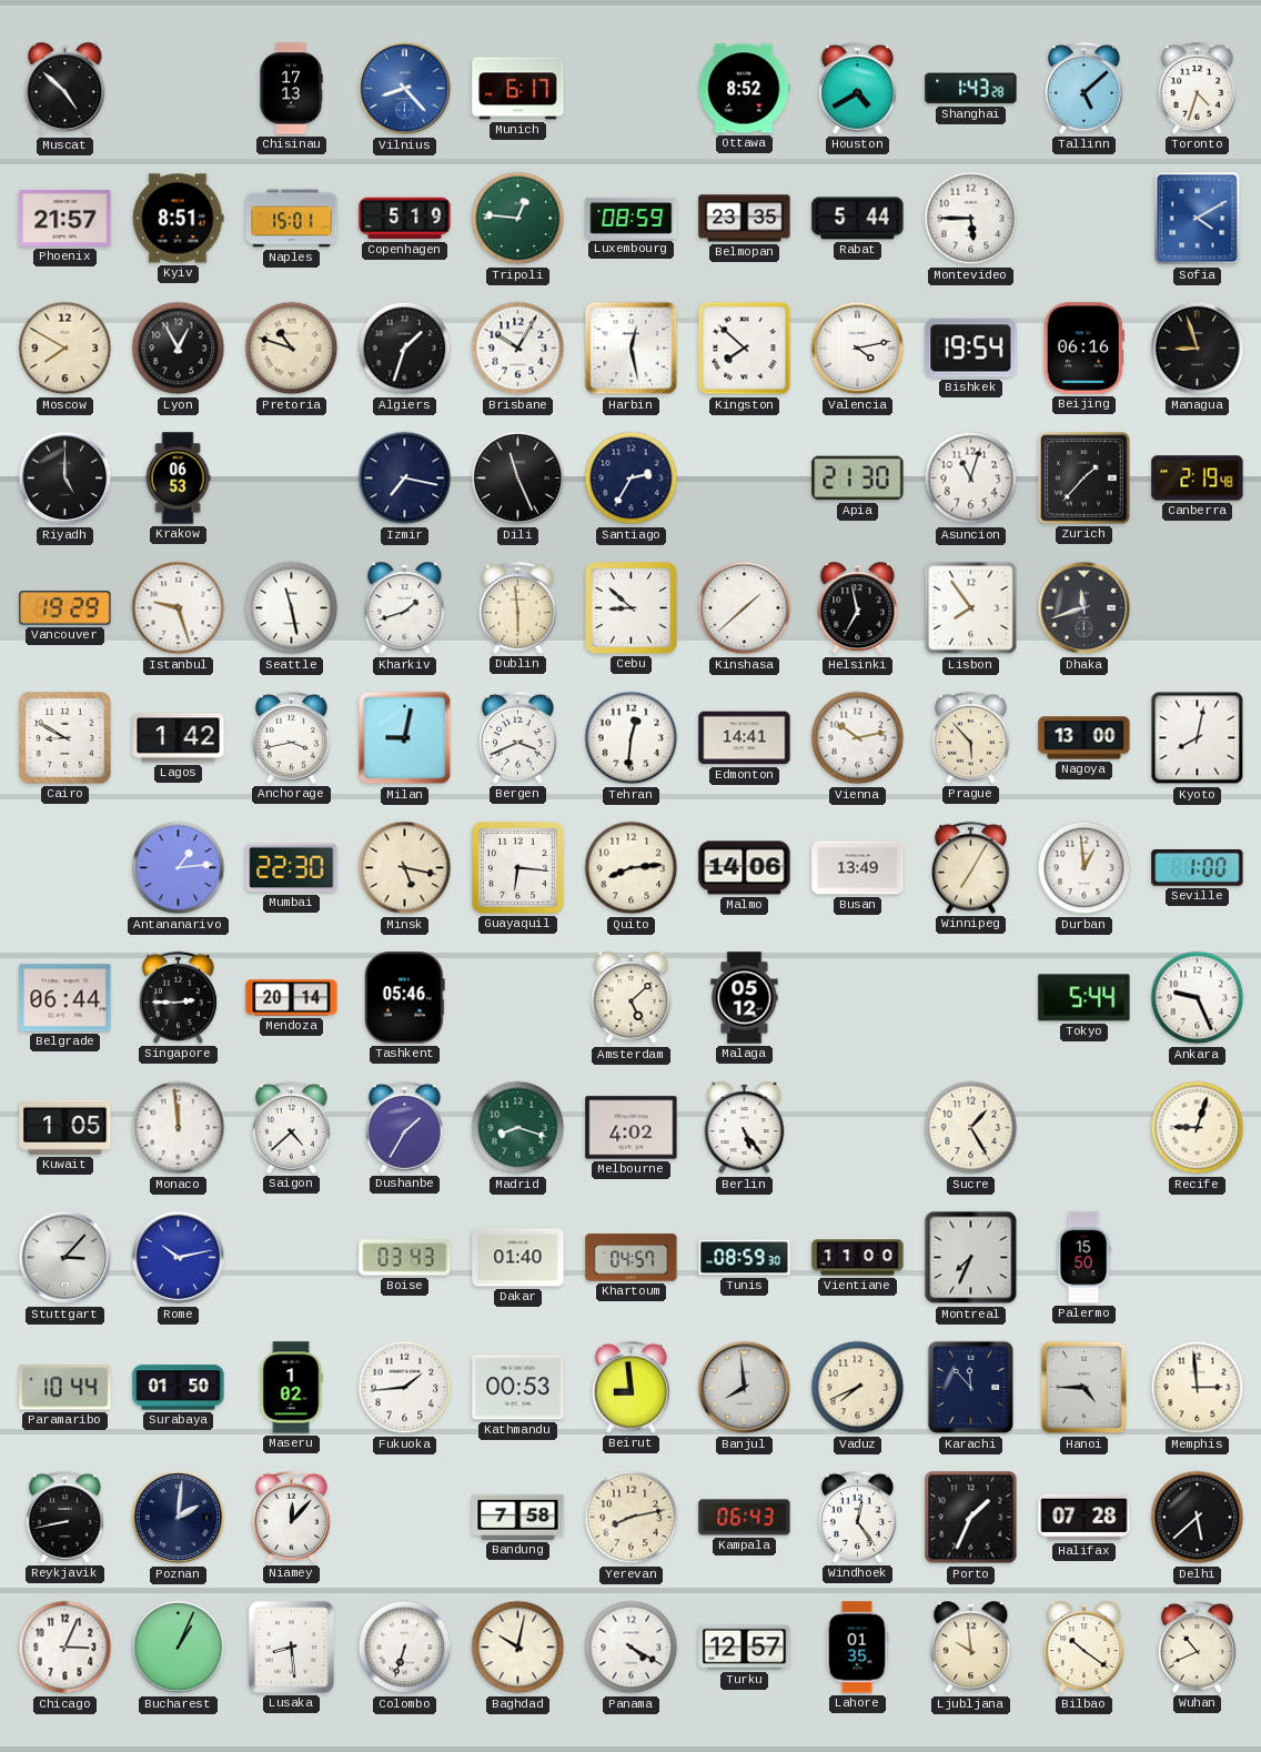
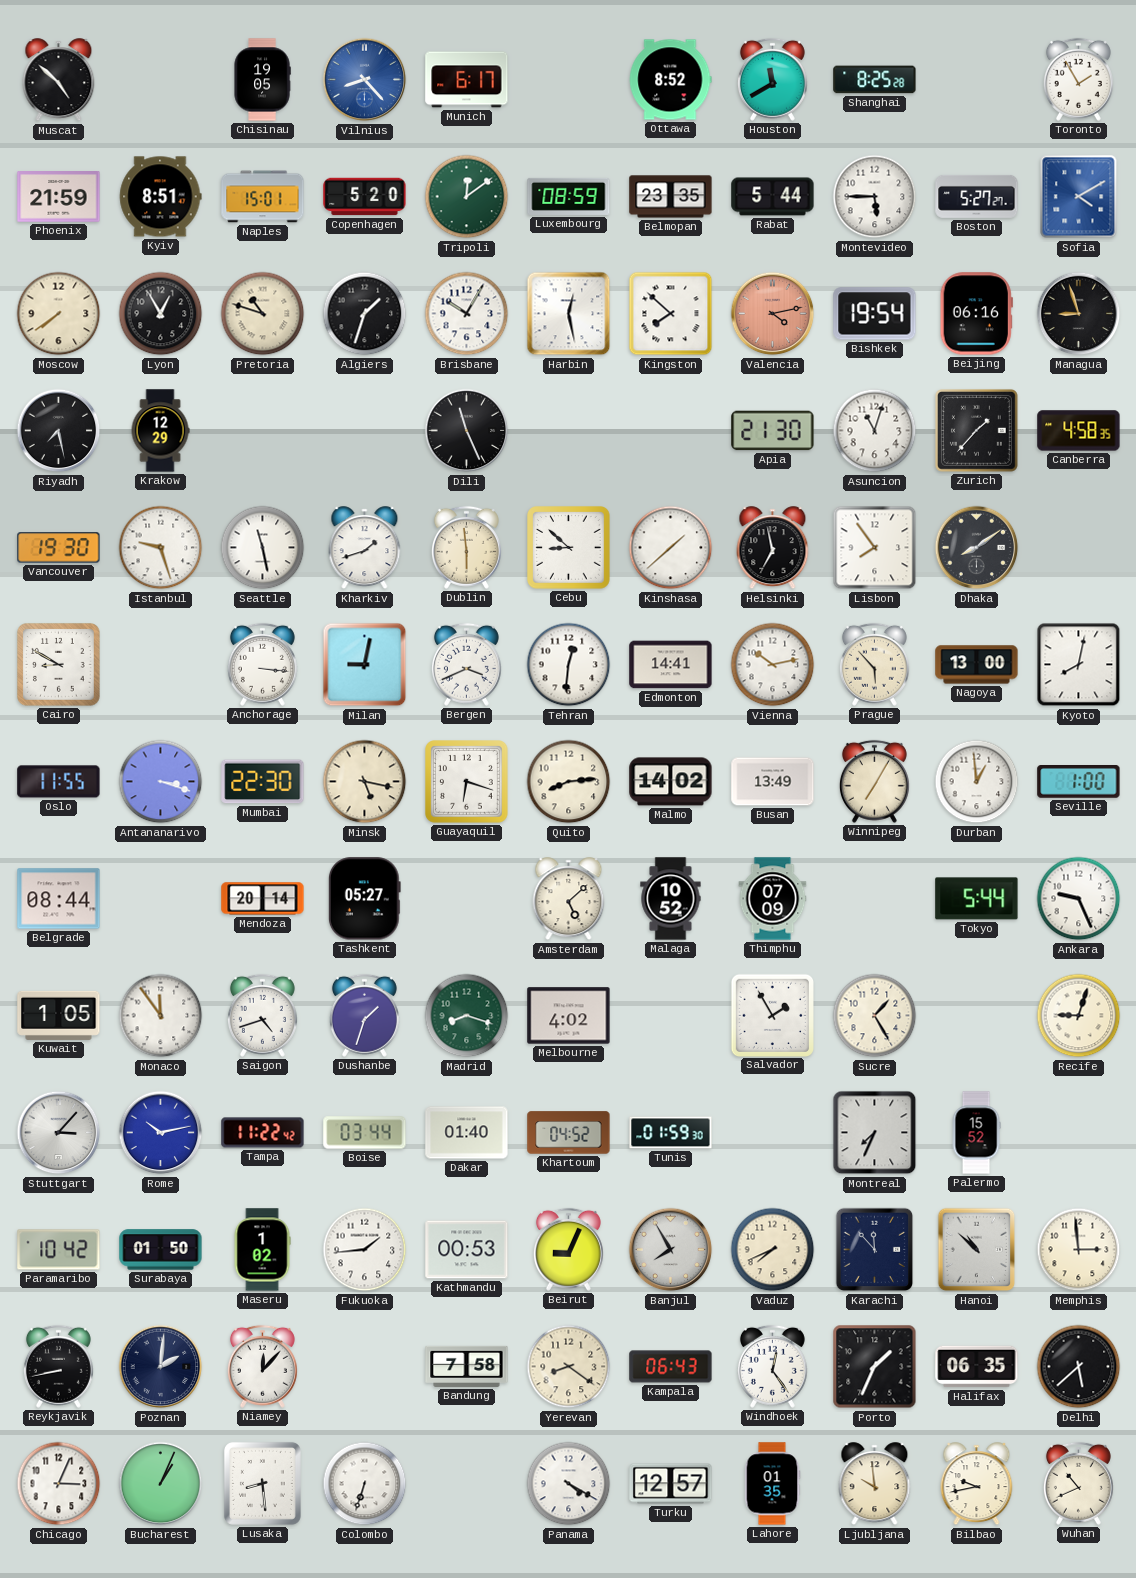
Chisinau: 17:13 -> 19:05
Houston: 4:40 -> 11:40
Shanghai: 1:43 -> 8:25
Tallinn: 5:08 -> none
Toronto: 4:33 -> 1:55
Phoenix: 21:57 -> 21:59
Copenhagen: 5:19 -> 5:20
Tripoli: 12:46 -> 12:09
Boston: none -> 5:27
Moscow: 7:50 -> 7:39
Valencia dial: white -> salmon
Riyadh: 5:00 -> 7:28
Krakow: 06:53 -> 12:29
Izmir: 7:17 -> none
Santiago: 2:35 -> none
Canberra: 2:19 -> 4:58
Vancouver: 19:29 -> 19:30
Dhaka: 11:42 -> 8:09
Lagos: 1:42 -> none
Anchorage: 3:43 -> 3:16
Oslo: none -> 11:55
Antananarivo: 1:14 -> 3:18
Guayaquil: 6:16 -> 6:18
Malmo: 14:06 -> 14:02
Belgrade: 06:44 -> 08:44
Singapore: 2:45 -> none
Tashkent: 05:46 -> 05:27
Malaga: 05:12 -> 10:52
Thimphu: none -> 07:09
Monaco: 11:59 -> 11:54
Saigon: 4:38 -> 4:42
Dushanbe: 1:35 -> 1:33
Berlin: 5:24 -> none
Salvador: none -> 1:55
Tampa: none -> 11:22
Boise: 03:43 -> 03:44
Khartoum: 04:57 -> 04:52
Tunis: 08:59 -> 01:59
Vientiane: 11:00 -> none
Palermo: 15:50 -> 15:52
Paramaribo: 10:44 -> 10:42
Beirut: 8:59 -> 9:04
Banjul: 7:59 -> 7:55
Hanoi: 4:45 -> 10:52
Yerevan: 8:13 -> 8:21
Halifax: 07:28 -> 06:35
Baghdad: 10:02 -> none
Bilbao: 10:21 -> 9:43
